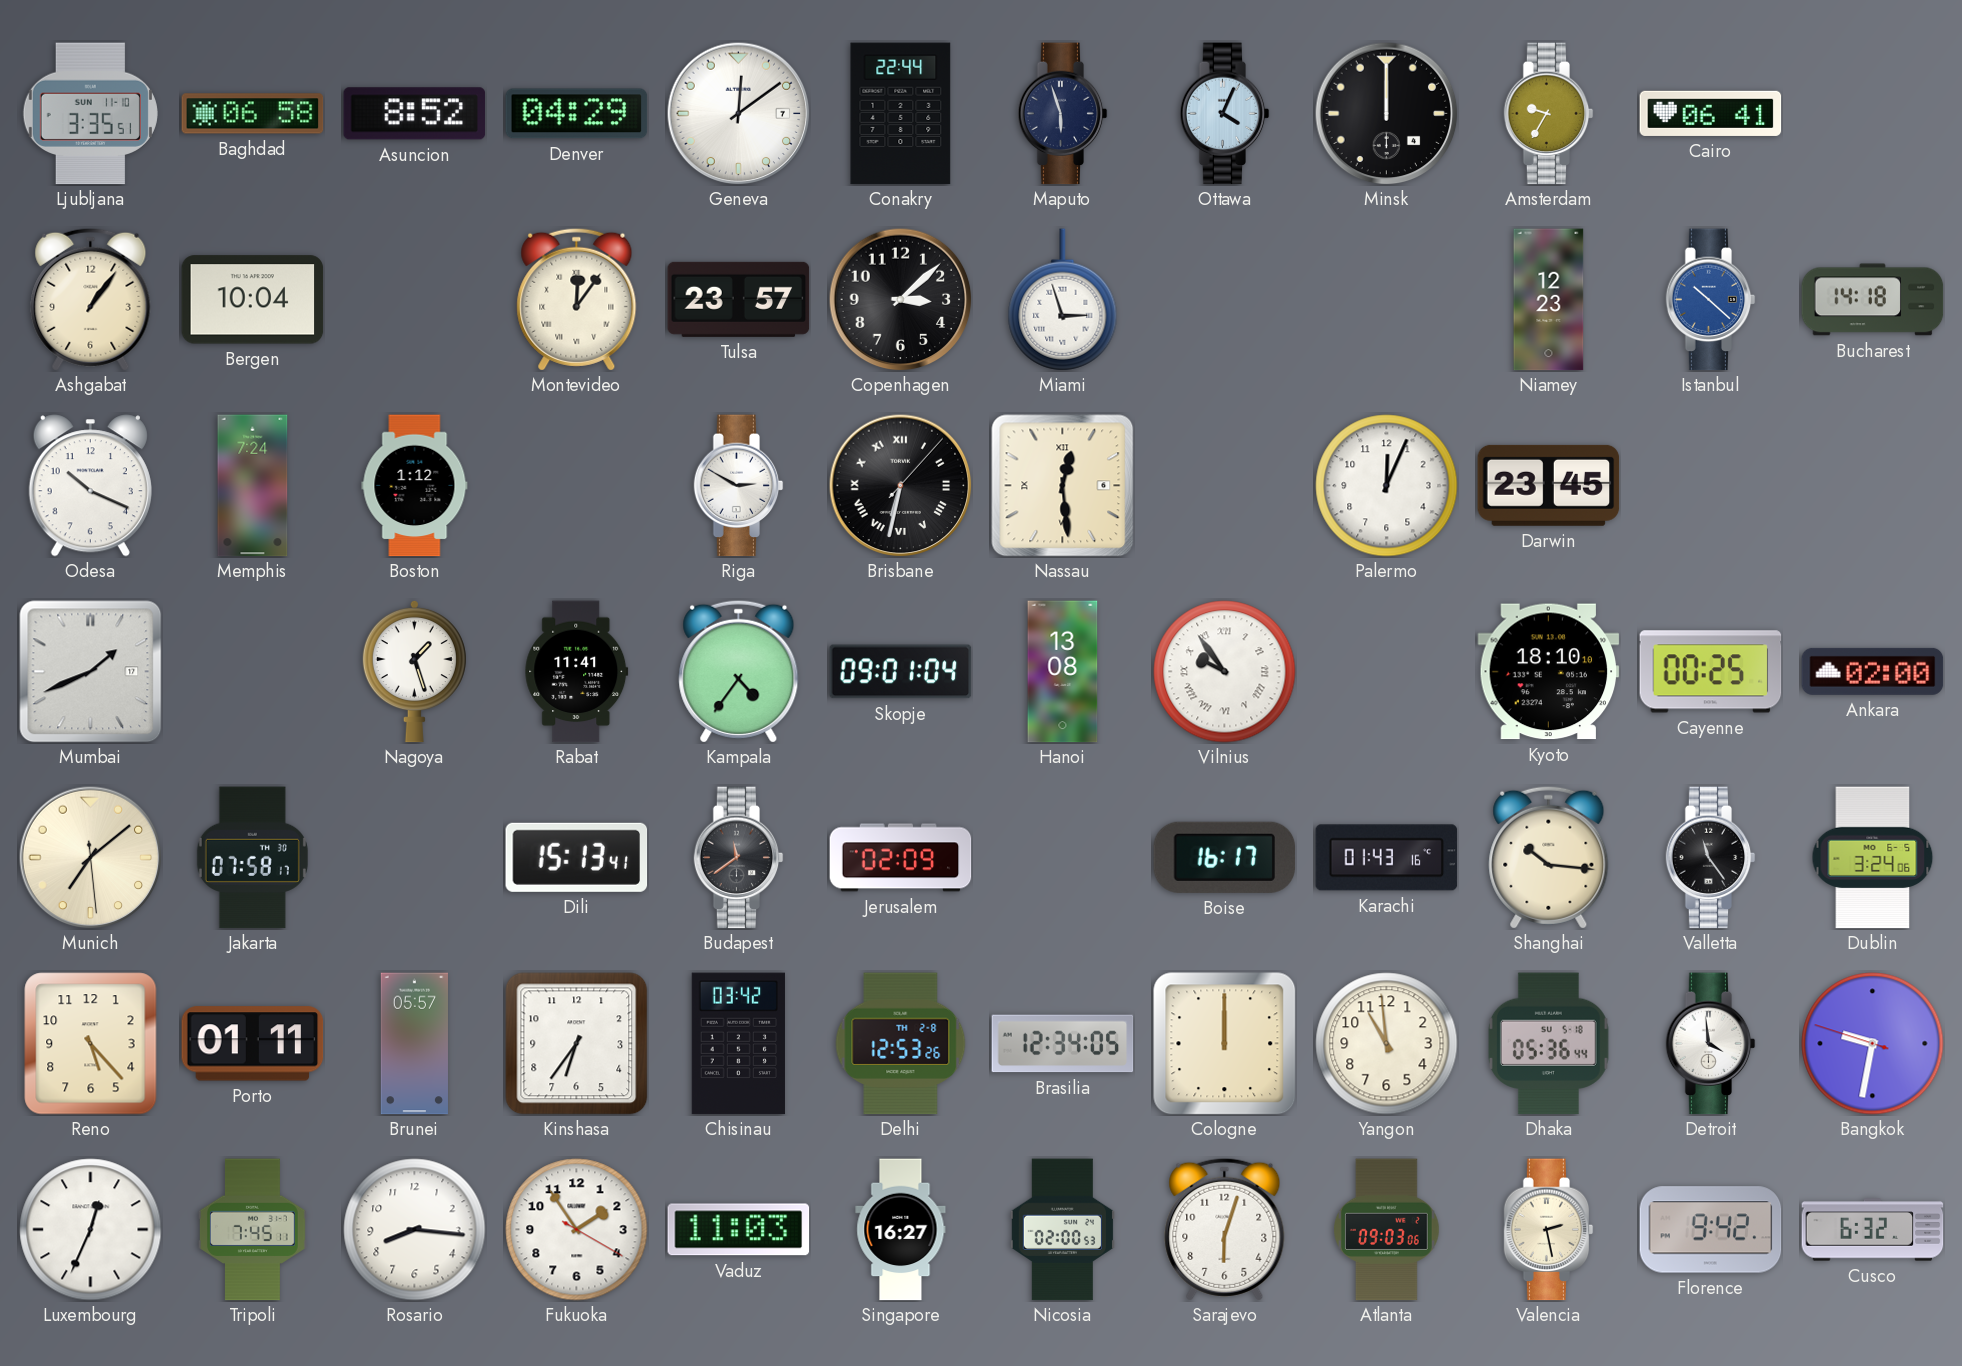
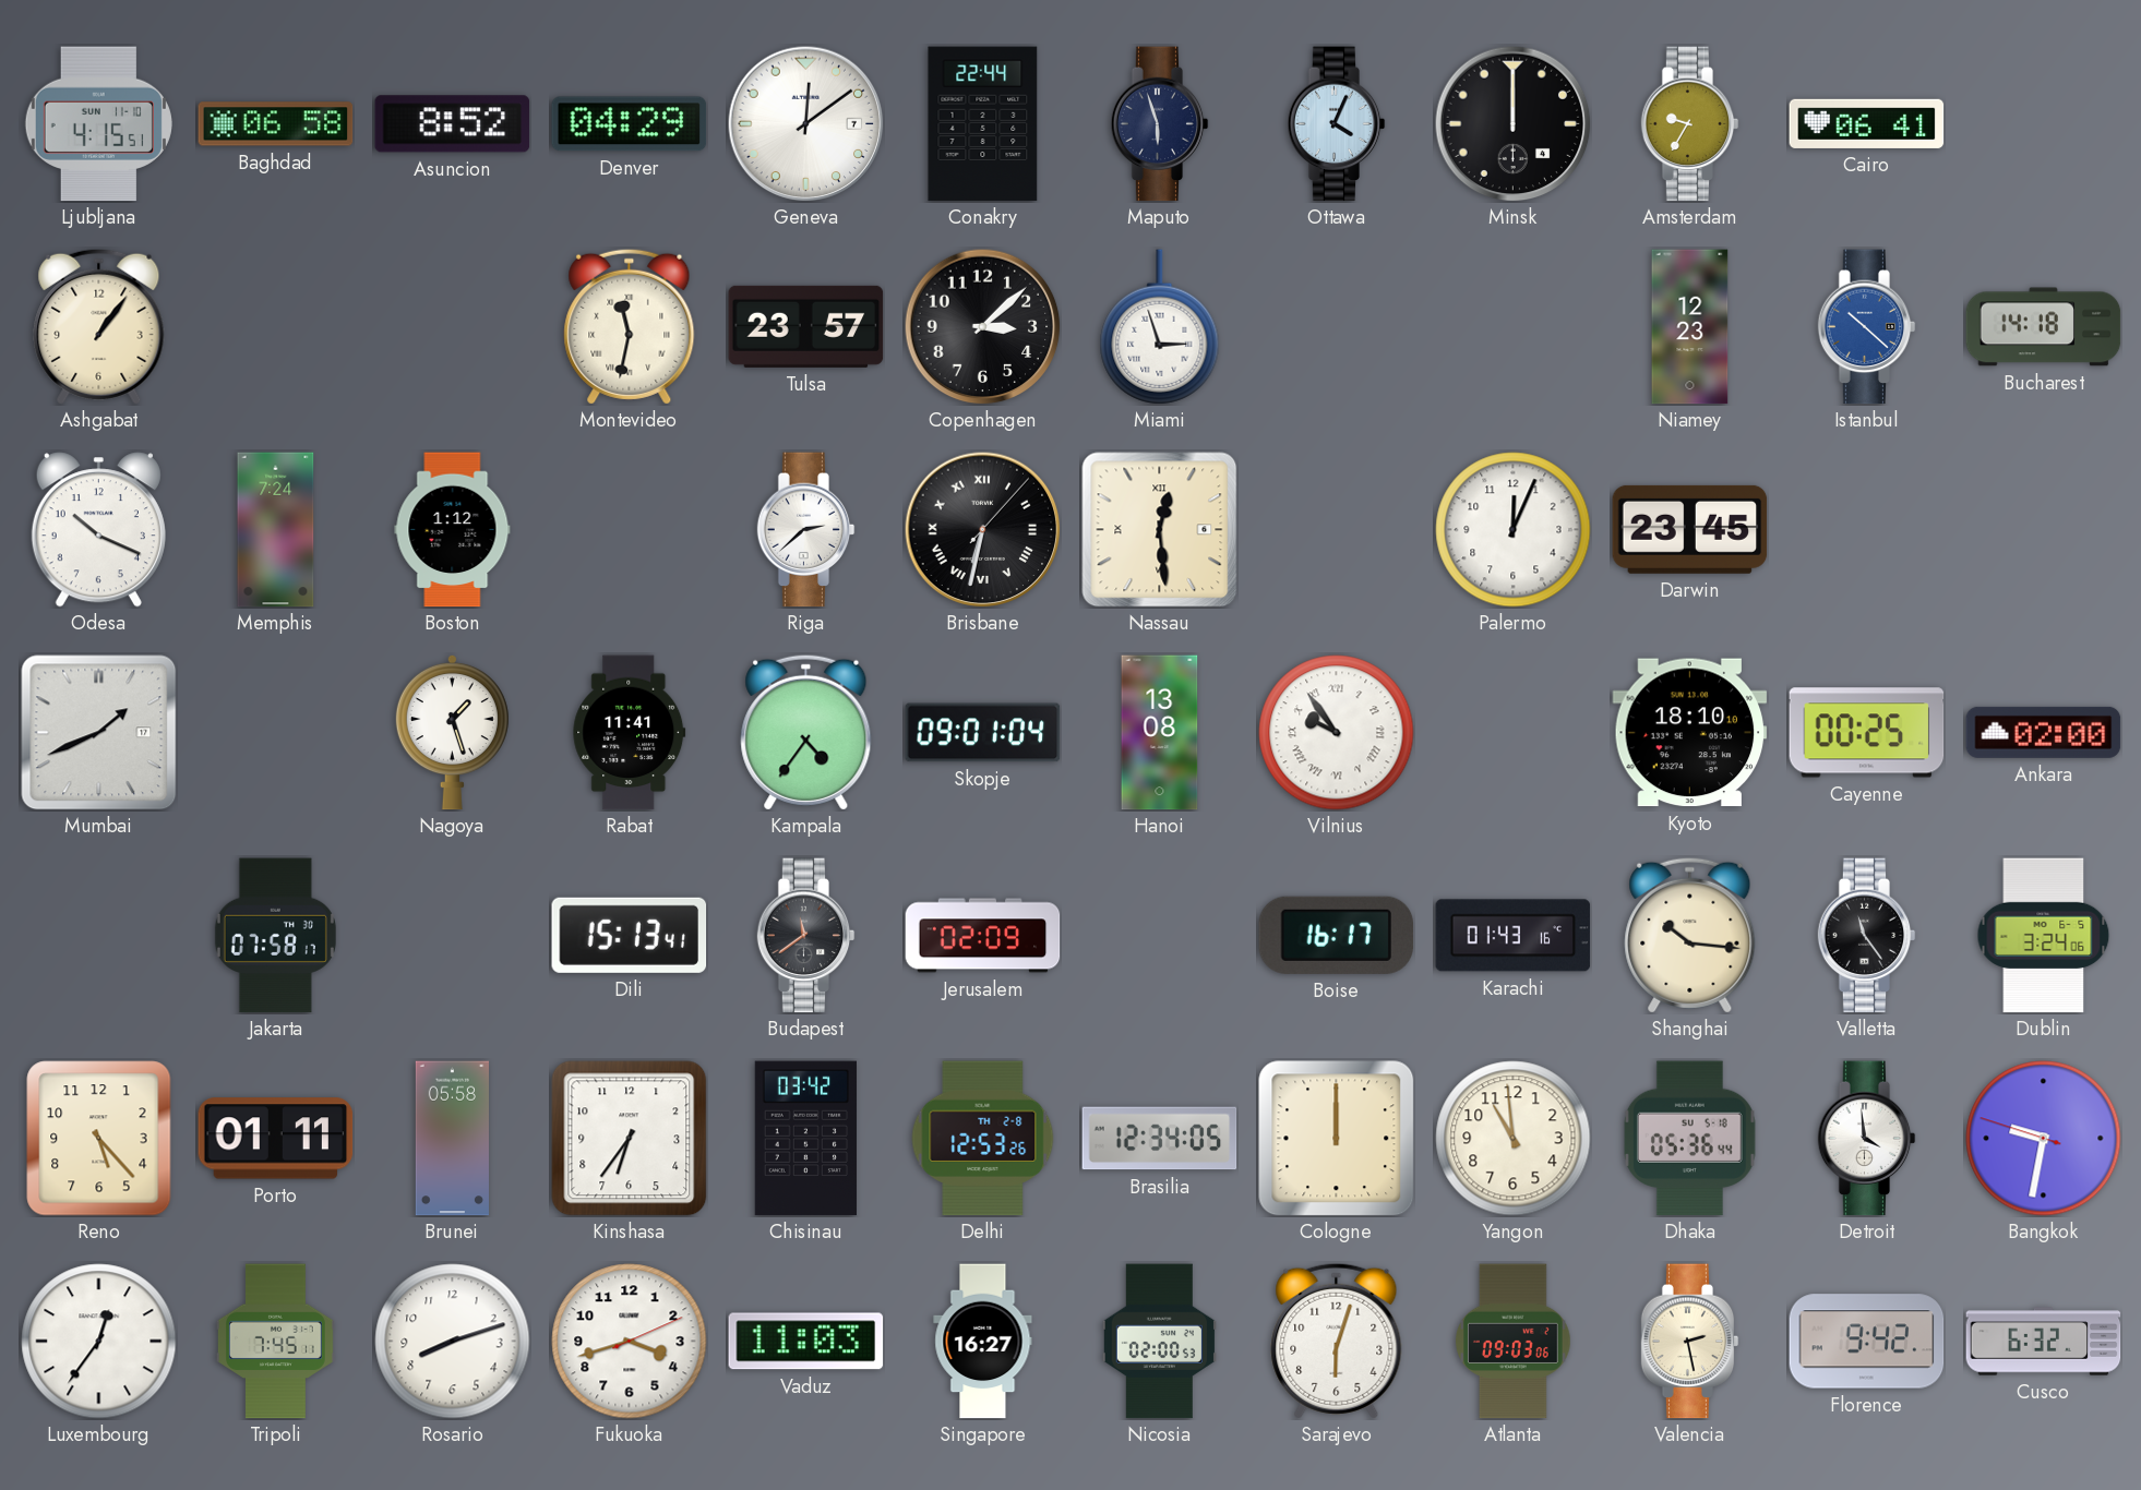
Ljubljana: 3:35 -> 4:15
Bergen: 10:04 -> none
Montevideo: 12:06 -> 11:32
Riga: 2:50 -> 2:38
Munich: 7:08 -> none
Brunei: 05:57 -> 05:58
Luxembourg: 12:34 -> 12:36
Rosario: 8:16 -> 8:12
Fukuoka: 1:54 -> 3:42
